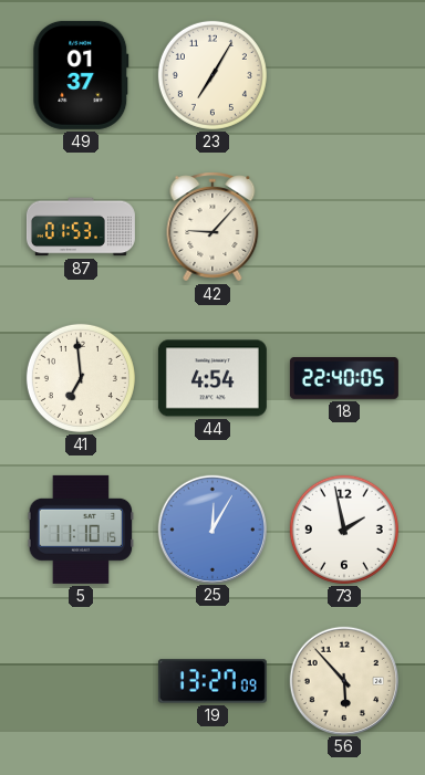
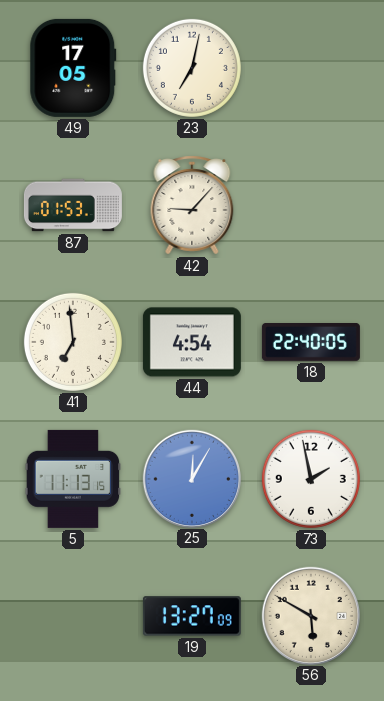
49: 01:37 -> 17:05
23: 7:05 -> 7:02
5: 11:10 -> 11:13
56: 5:53 -> 5:50
